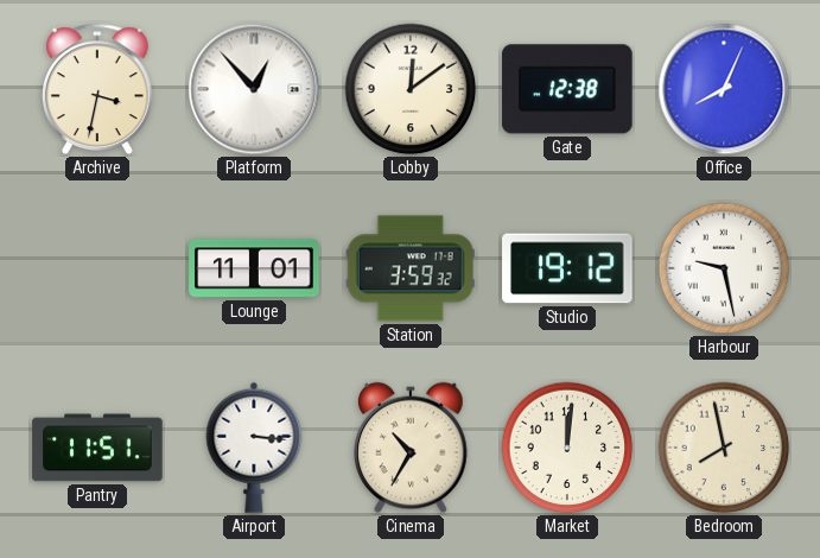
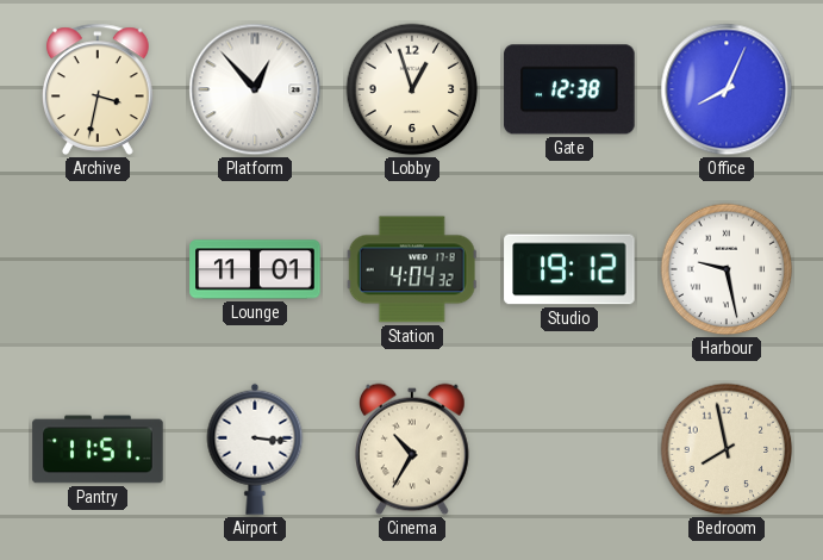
Lobby: 12:09 -> 12:57
Station: 3:59 -> 4:04
Market: 12:01 -> none
